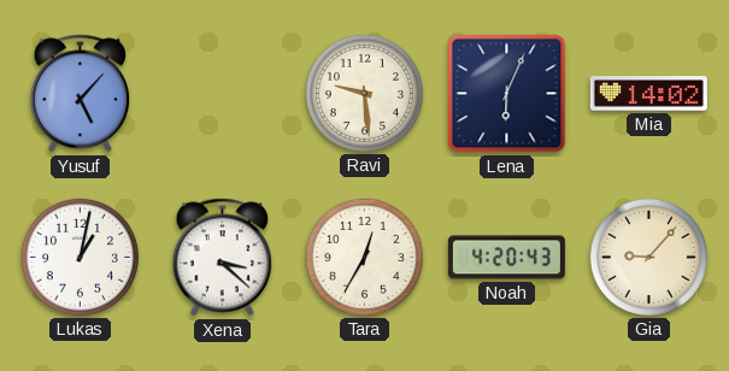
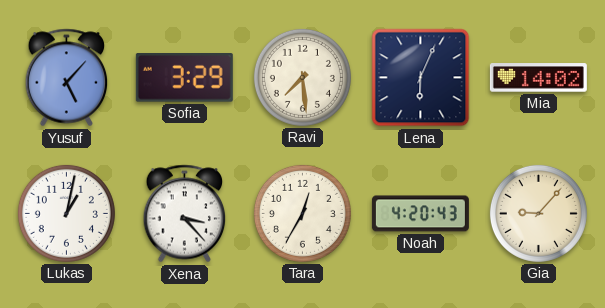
Sofia: none -> 3:29
Ravi: 9:29 -> 7:29
Xena: 3:22 -> 3:23
